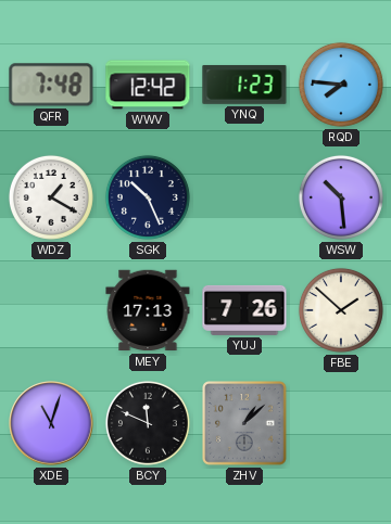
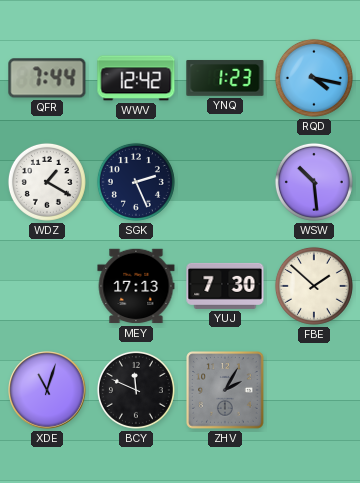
QFR: 7:48 -> 7:44
RQD: 7:46 -> 4:17
SGK: 10:26 -> 2:26
YUJ: 7:26 -> 7:30
ZHV: 1:08 -> 2:05
